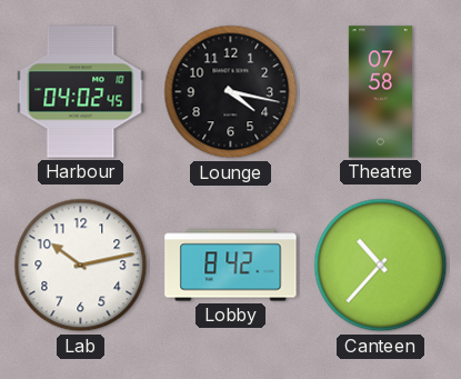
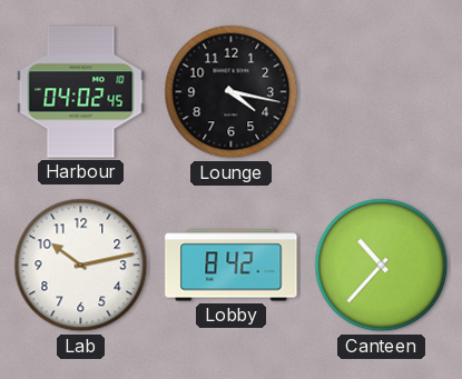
Theatre: 07:58 -> none
